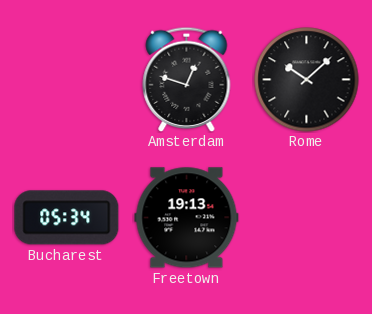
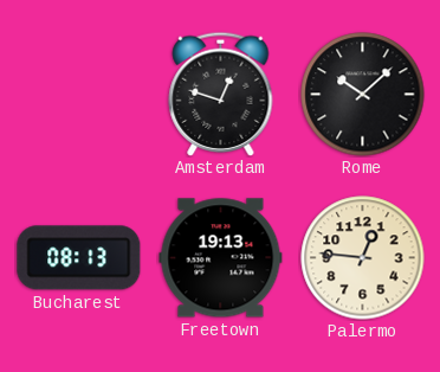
Bucharest: 05:34 -> 08:13
Palermo: none -> 12:46
